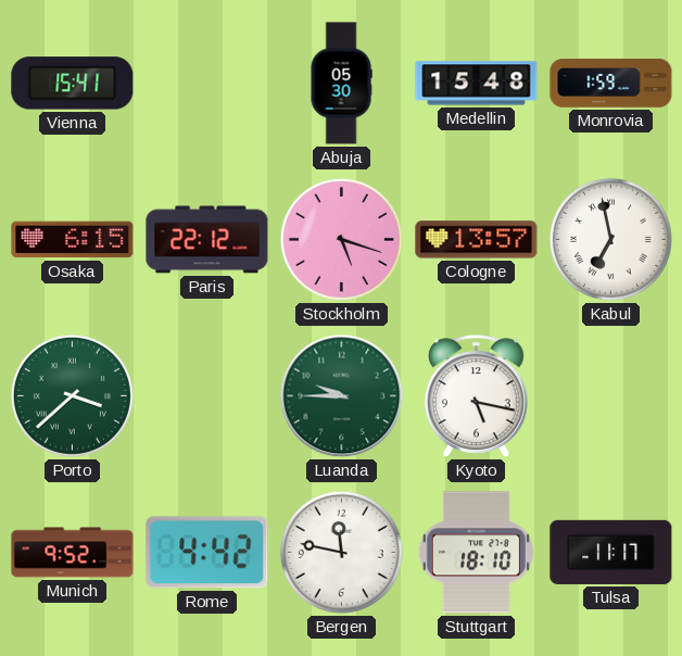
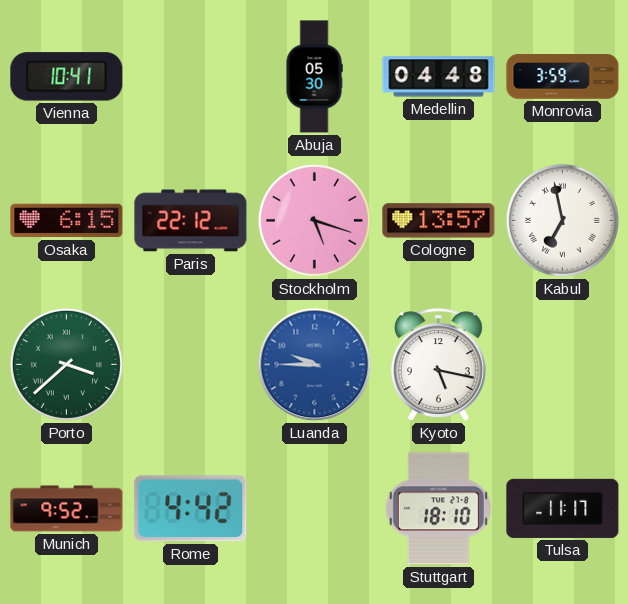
Vienna: 15:41 -> 10:41
Medellin: 15:48 -> 04:48
Monrovia: 1:59 -> 3:59
Luanda dial: green -> blue
Bergen: 11:47 -> none
